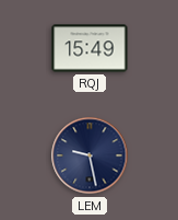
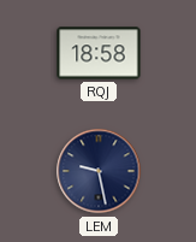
RQJ: 15:49 -> 18:58
